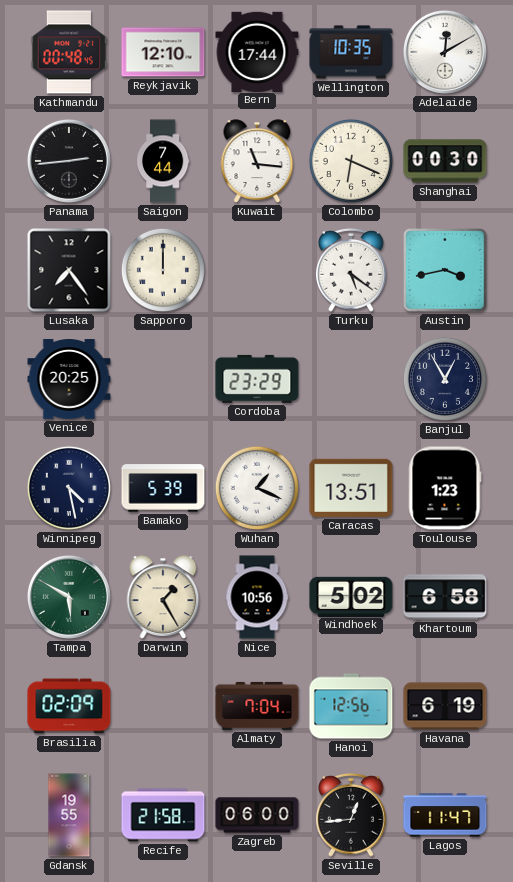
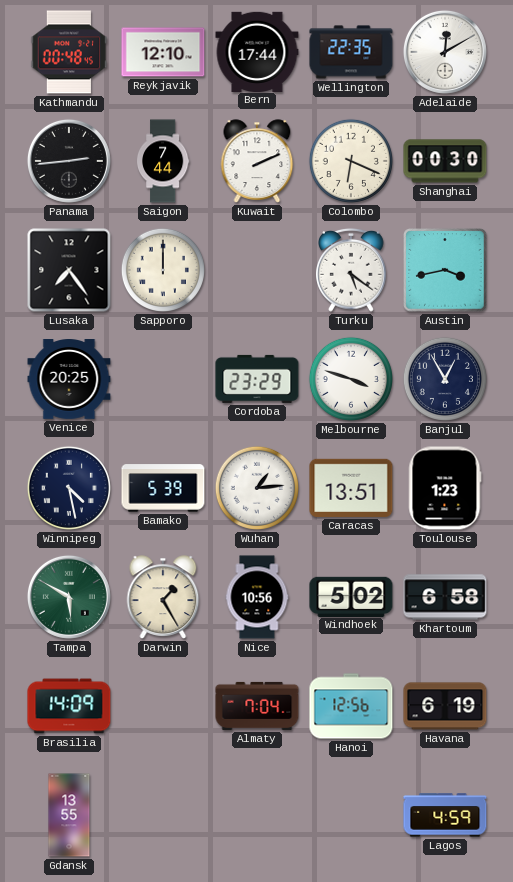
Wellington: 10:35 -> 22:35
Kuwait: 11:16 -> 2:11
Melbourne: none -> 3:48
Wuhan: 1:19 -> 1:14
Brasilia: 02:09 -> 14:09
Gdansk: 19:55 -> 13:55
Recife: 21:58 -> none
Zagreb: 06:00 -> none
Seville: 12:44 -> none
Lagos: 11:47 -> 4:59
